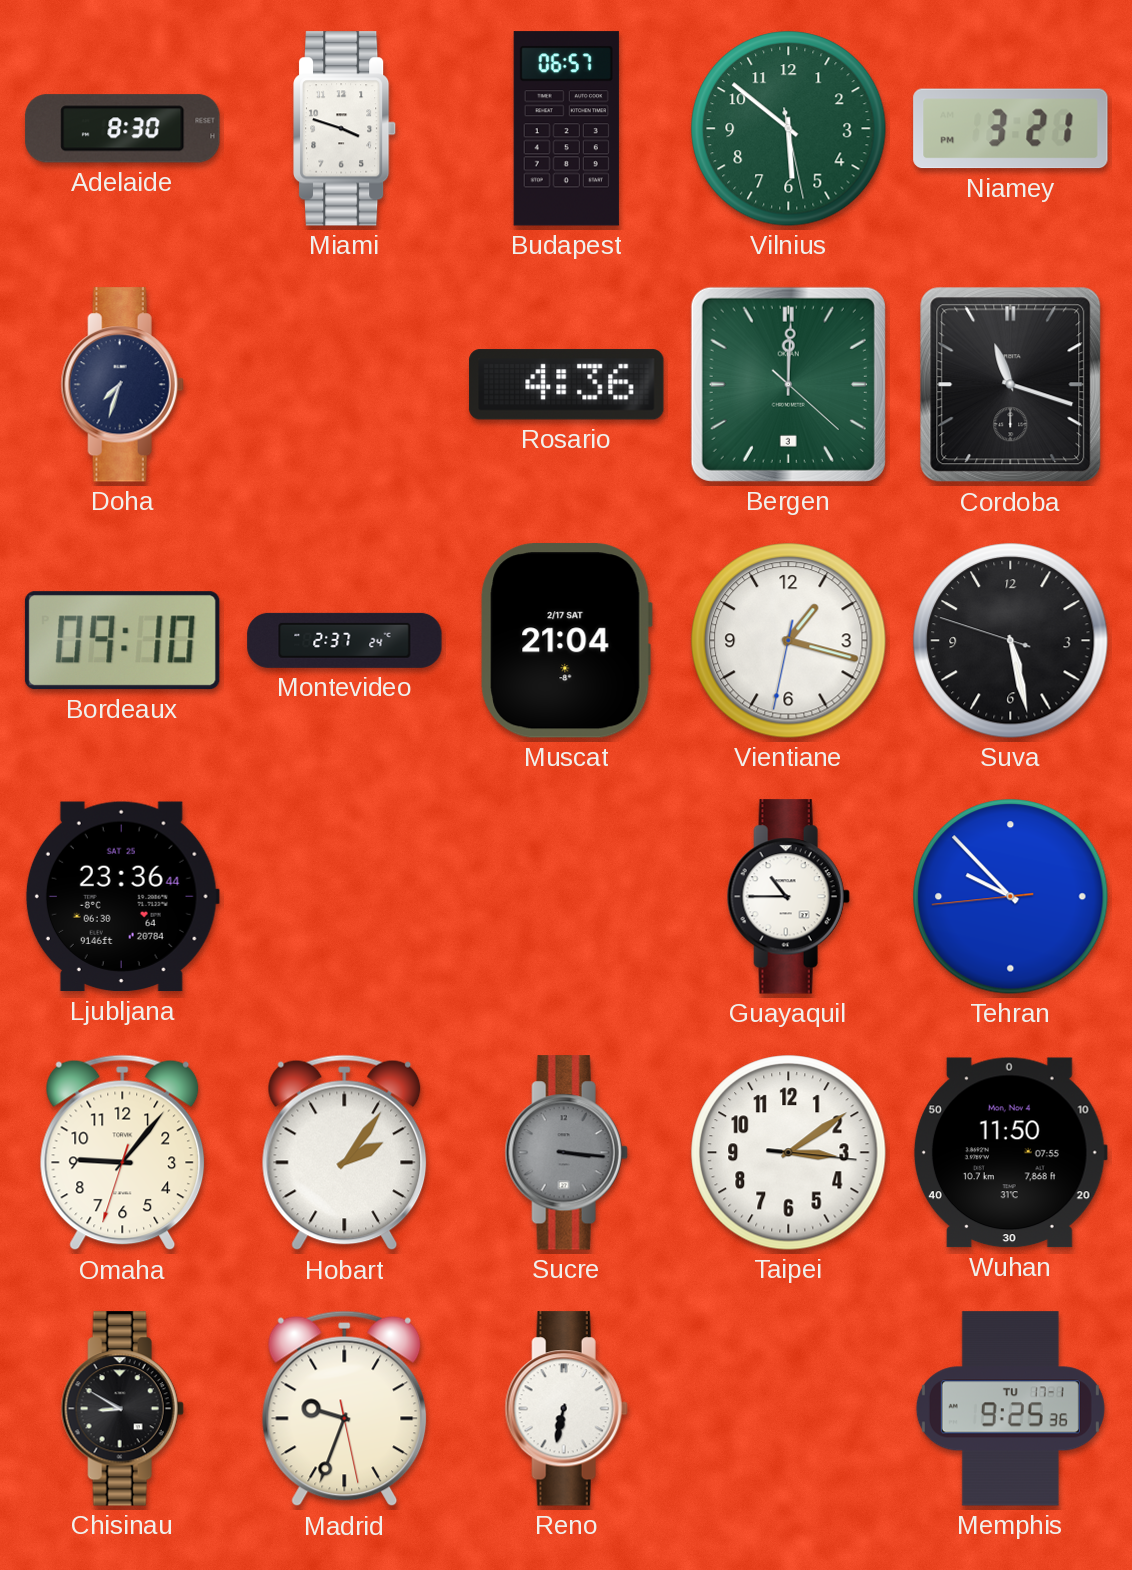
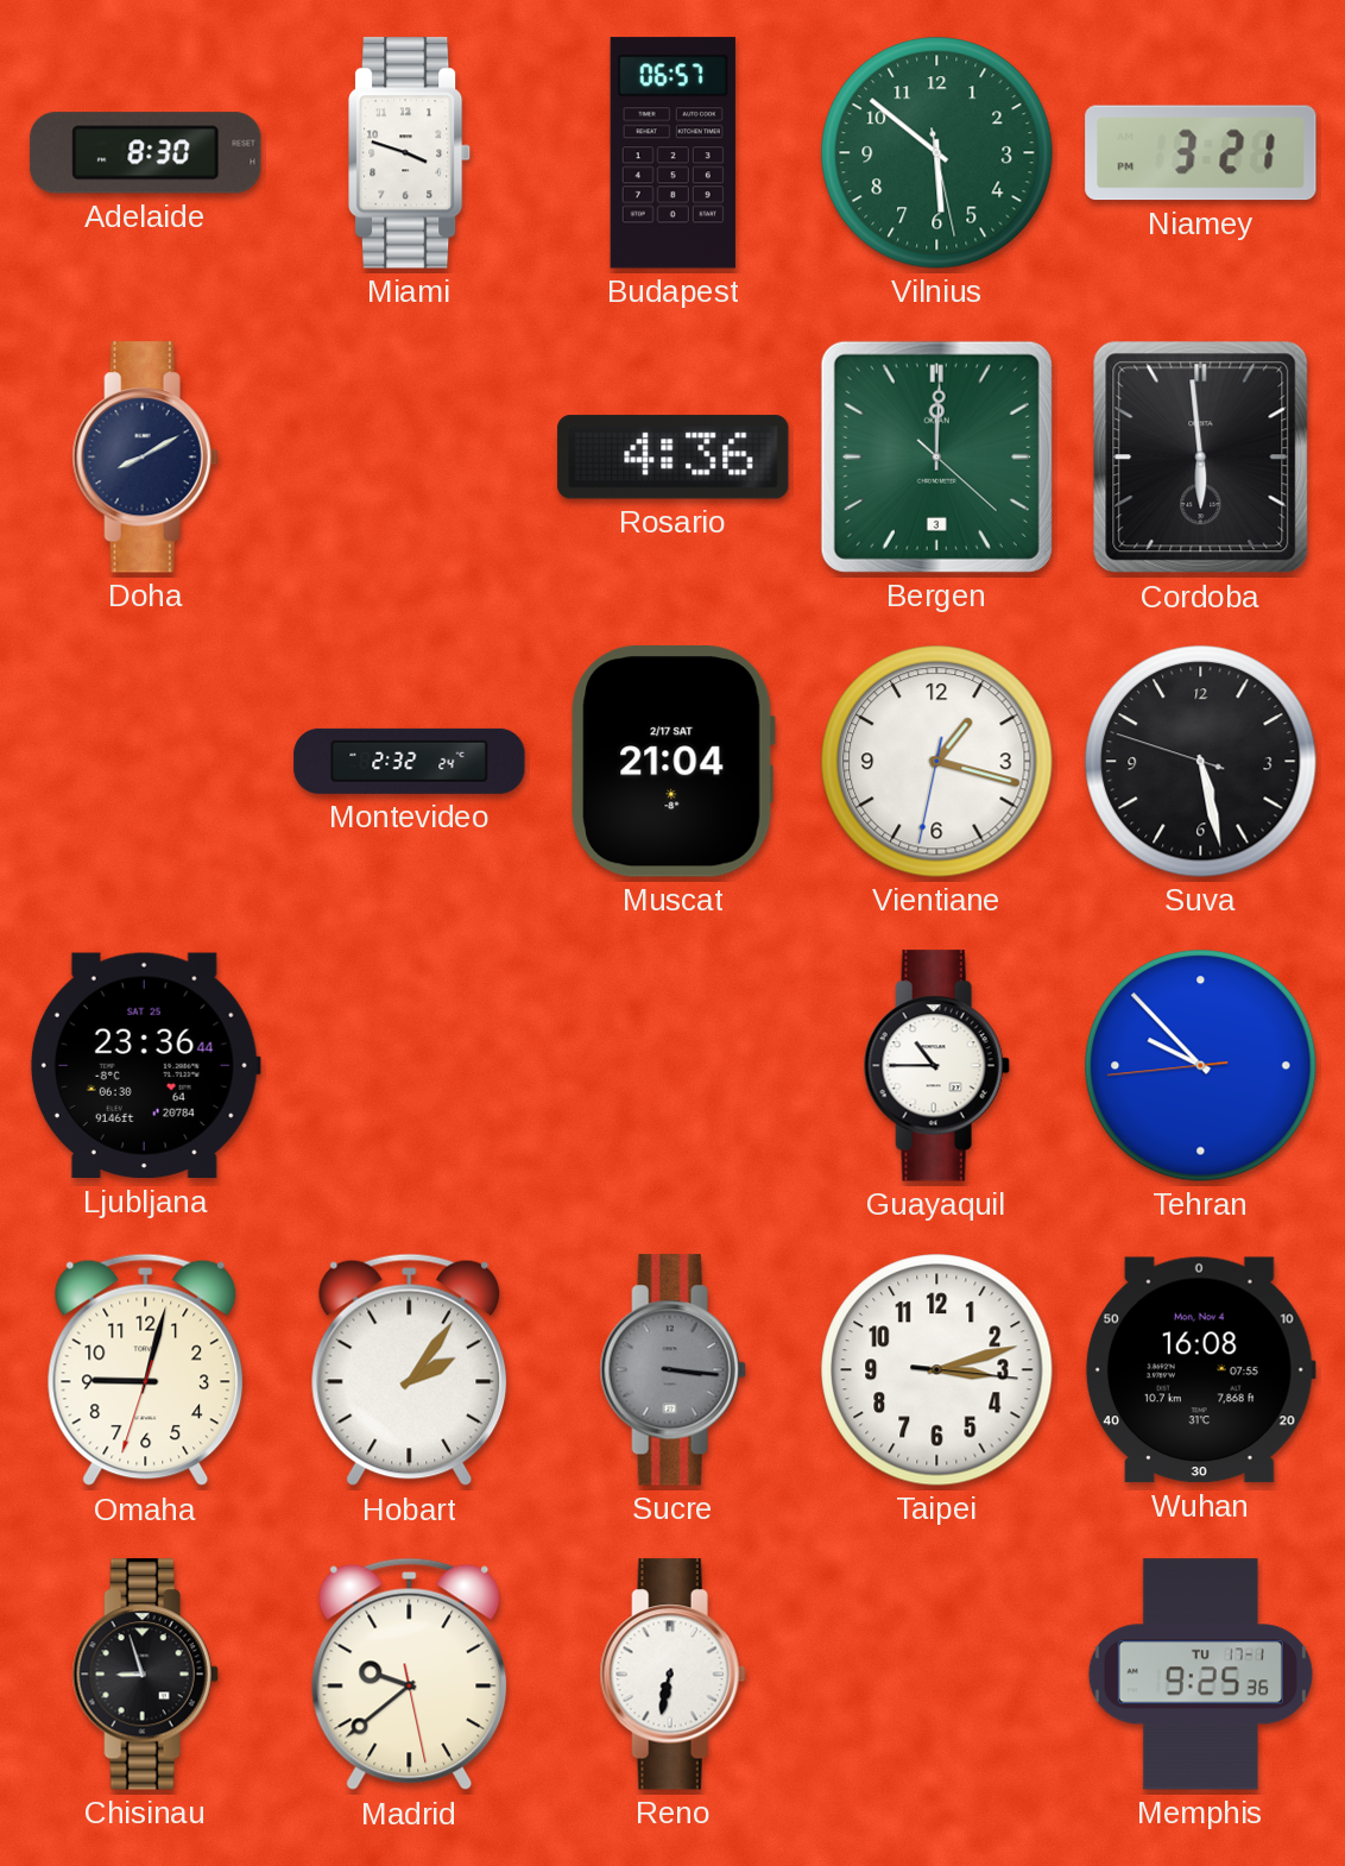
Doha: 7:33 -> 8:10
Cordoba: 11:18 -> 5:59
Bordeaux: 09:10 -> none
Montevideo: 2:37 -> 2:32
Omaha: 9:06 -> 9:02
Taipei: 3:09 -> 3:12
Wuhan: 11:50 -> 16:08
Chisinau: 8:50 -> 8:57
Madrid: 9:33 -> 9:38
